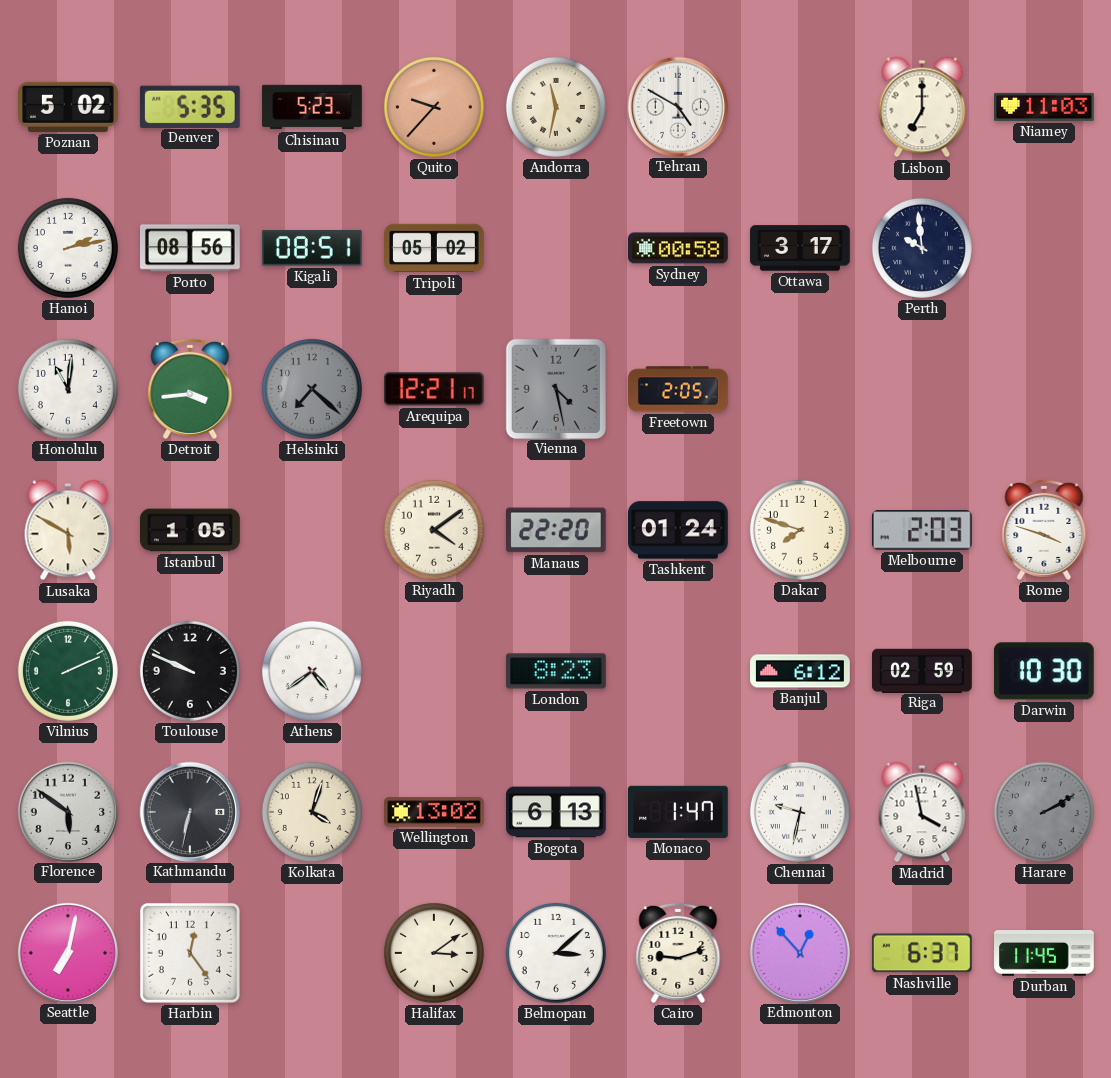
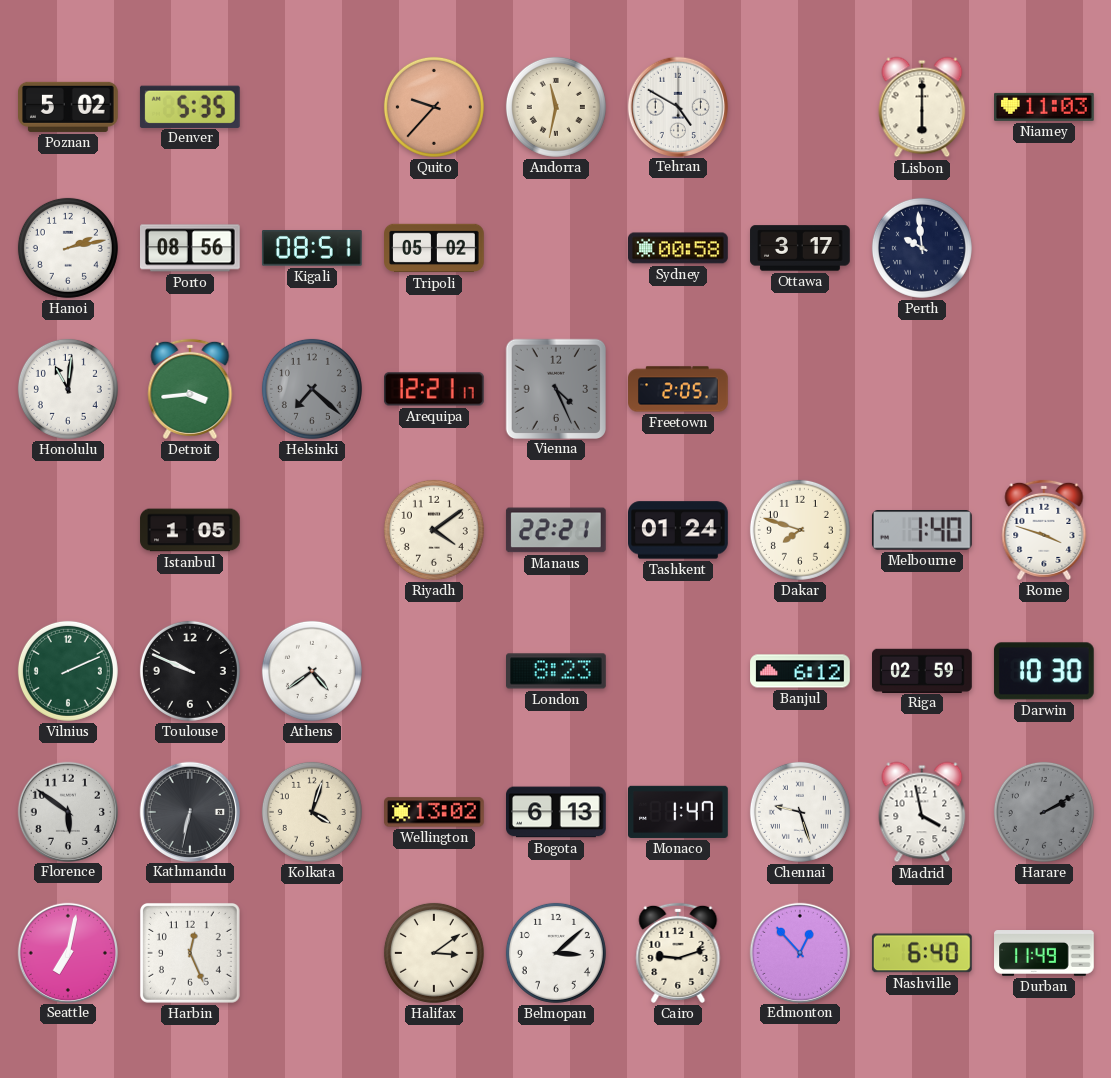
Chisinau: 5:23 -> none
Lisbon: 7:00 -> 6:00
Vienna: 4:28 -> 4:26
Lusaka: 5:50 -> none
Manaus: 22:20 -> 22:21
Melbourne: 2:03 -> 1:40
Chennai: 9:32 -> 9:27
Harbin: 12:24 -> 12:26
Nashville: 6:37 -> 6:40
Durban: 11:45 -> 11:49
